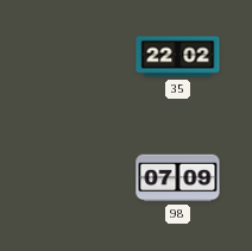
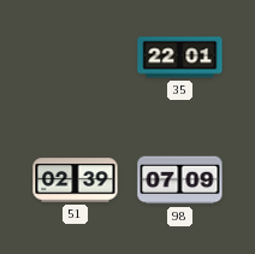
35: 22:02 -> 22:01
51: none -> 02:39
